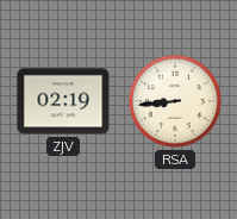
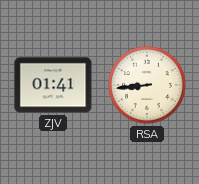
ZJV: 02:19 -> 01:41
